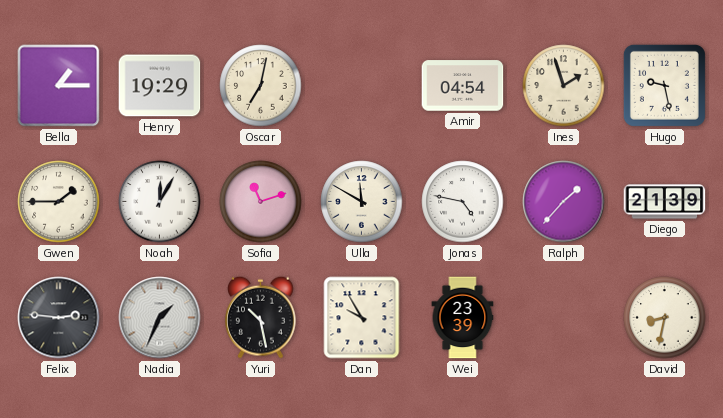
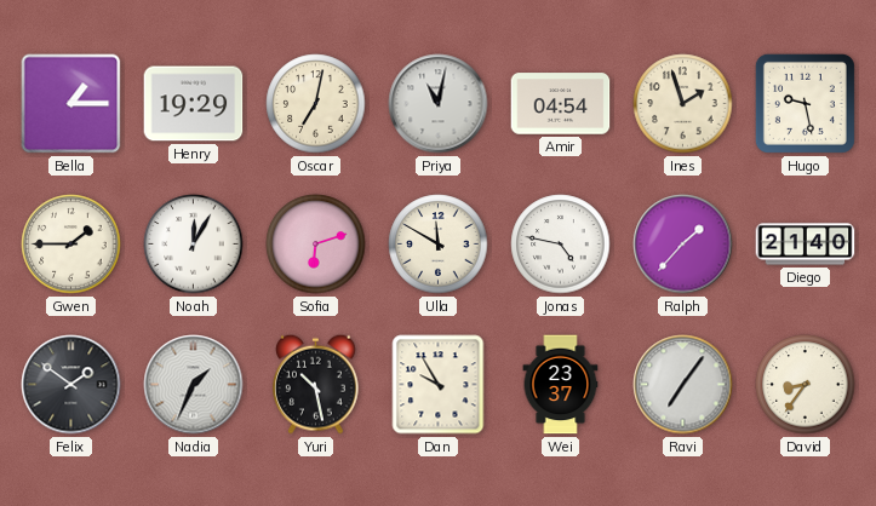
Priya: none -> 11:02
Sofia: 11:12 -> 6:12
Diego: 21:39 -> 21:40
Felix: 2:46 -> 1:51
Wei: 23:39 -> 23:37
Ravi: none -> 7:06
David: 8:32 -> 8:36
